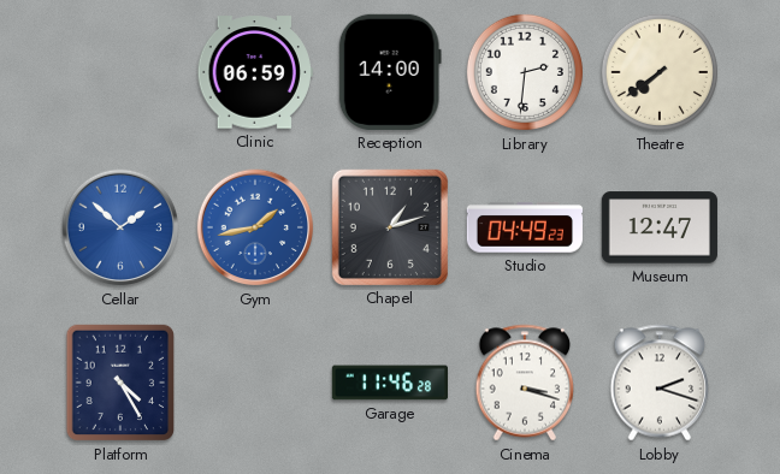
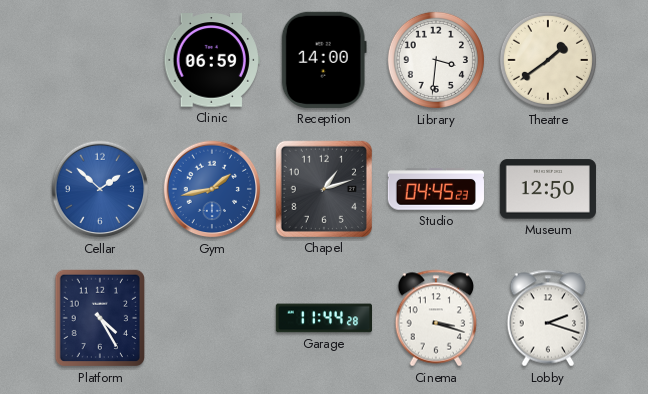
Library: 2:31 -> 3:31
Theatre: 7:39 -> 1:39
Studio: 04:49 -> 04:45
Museum: 12:47 -> 12:50
Garage: 11:46 -> 11:44
